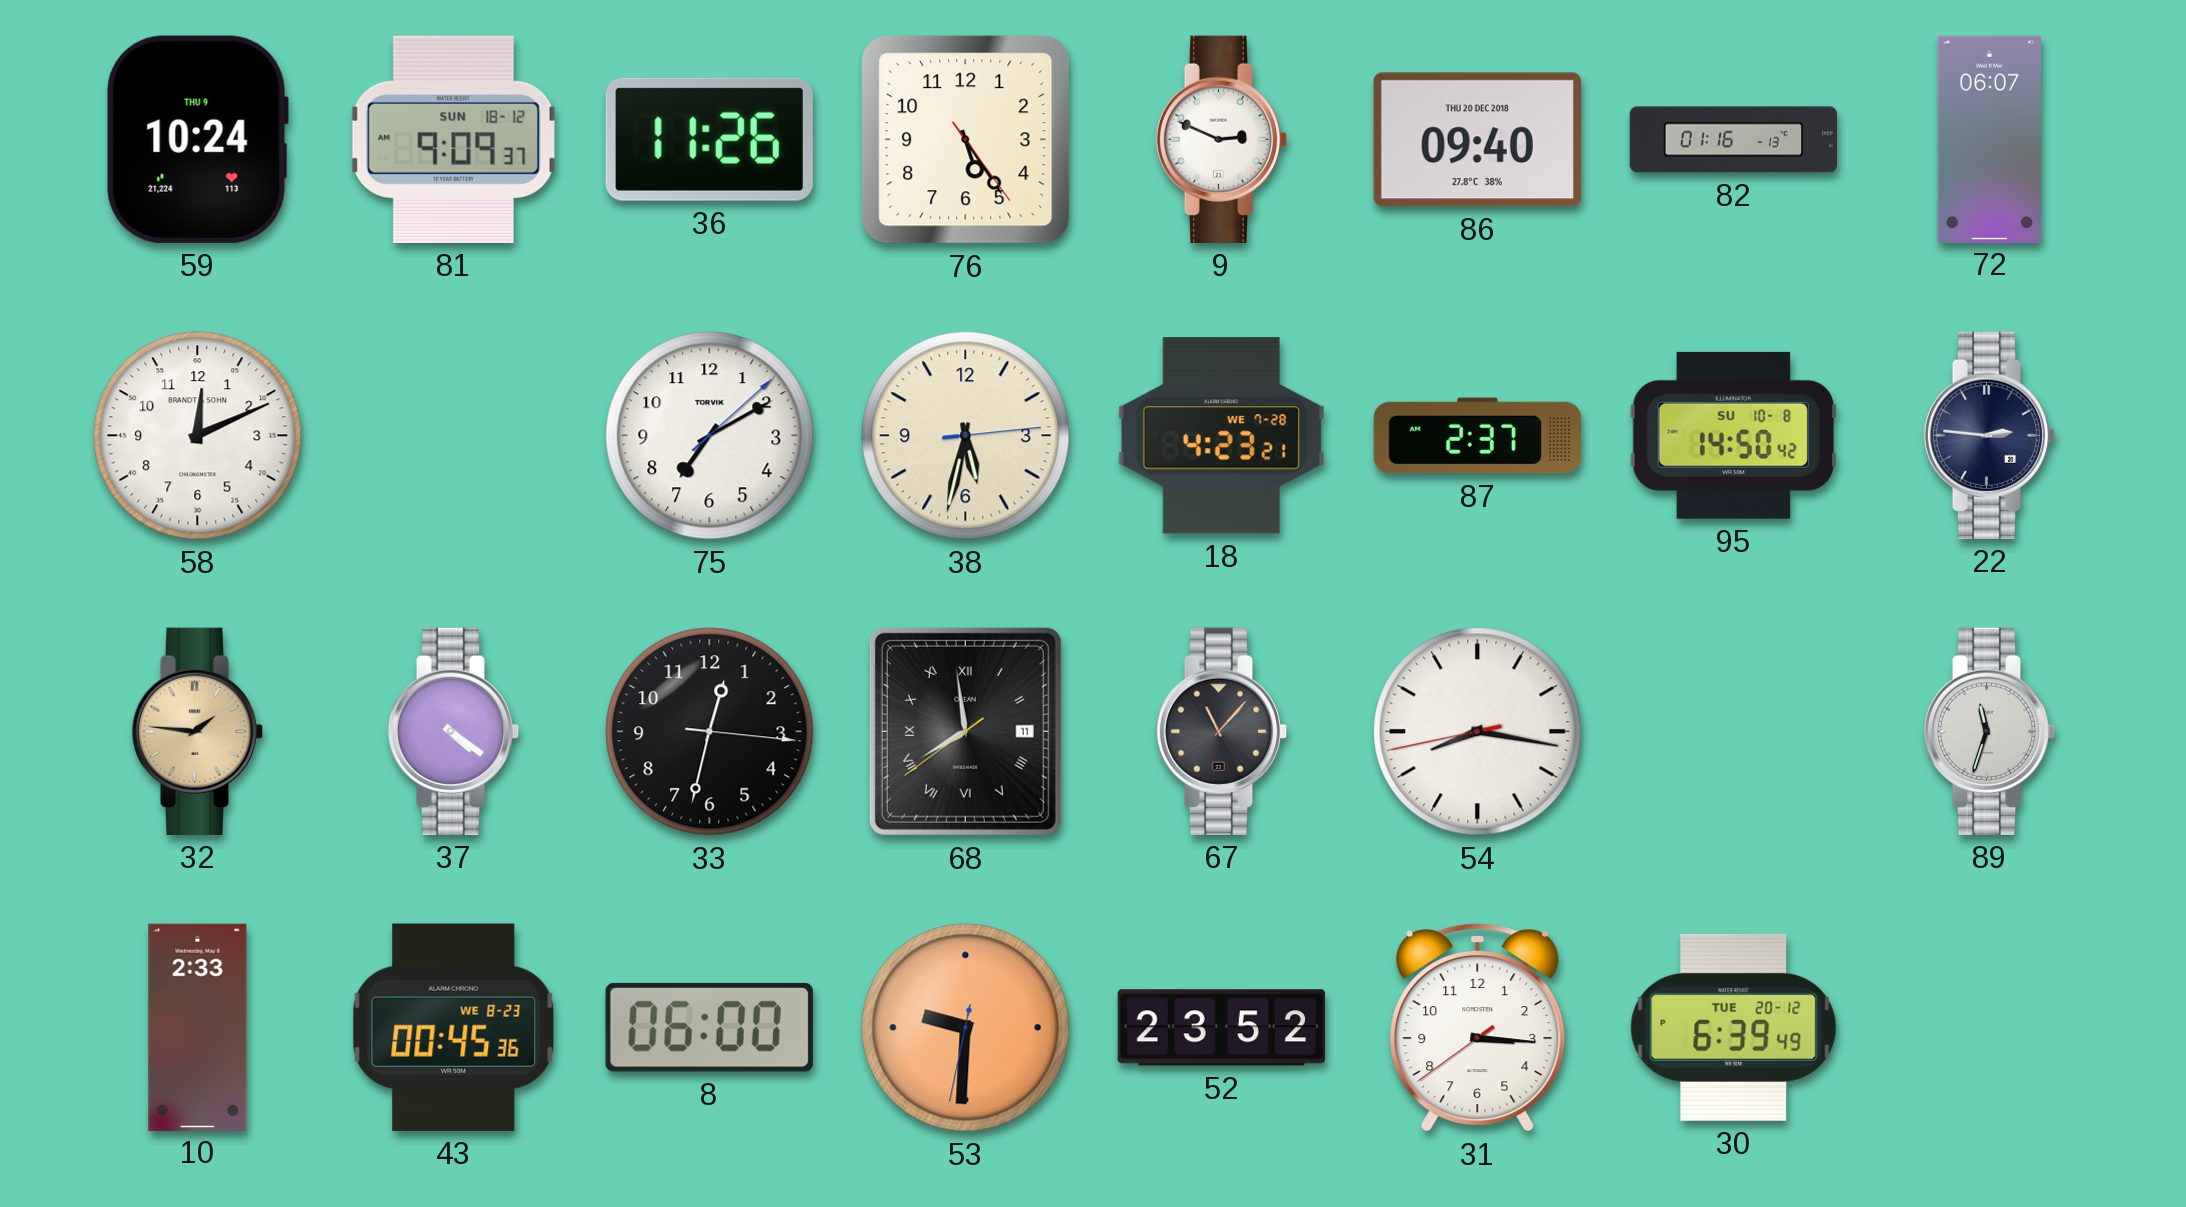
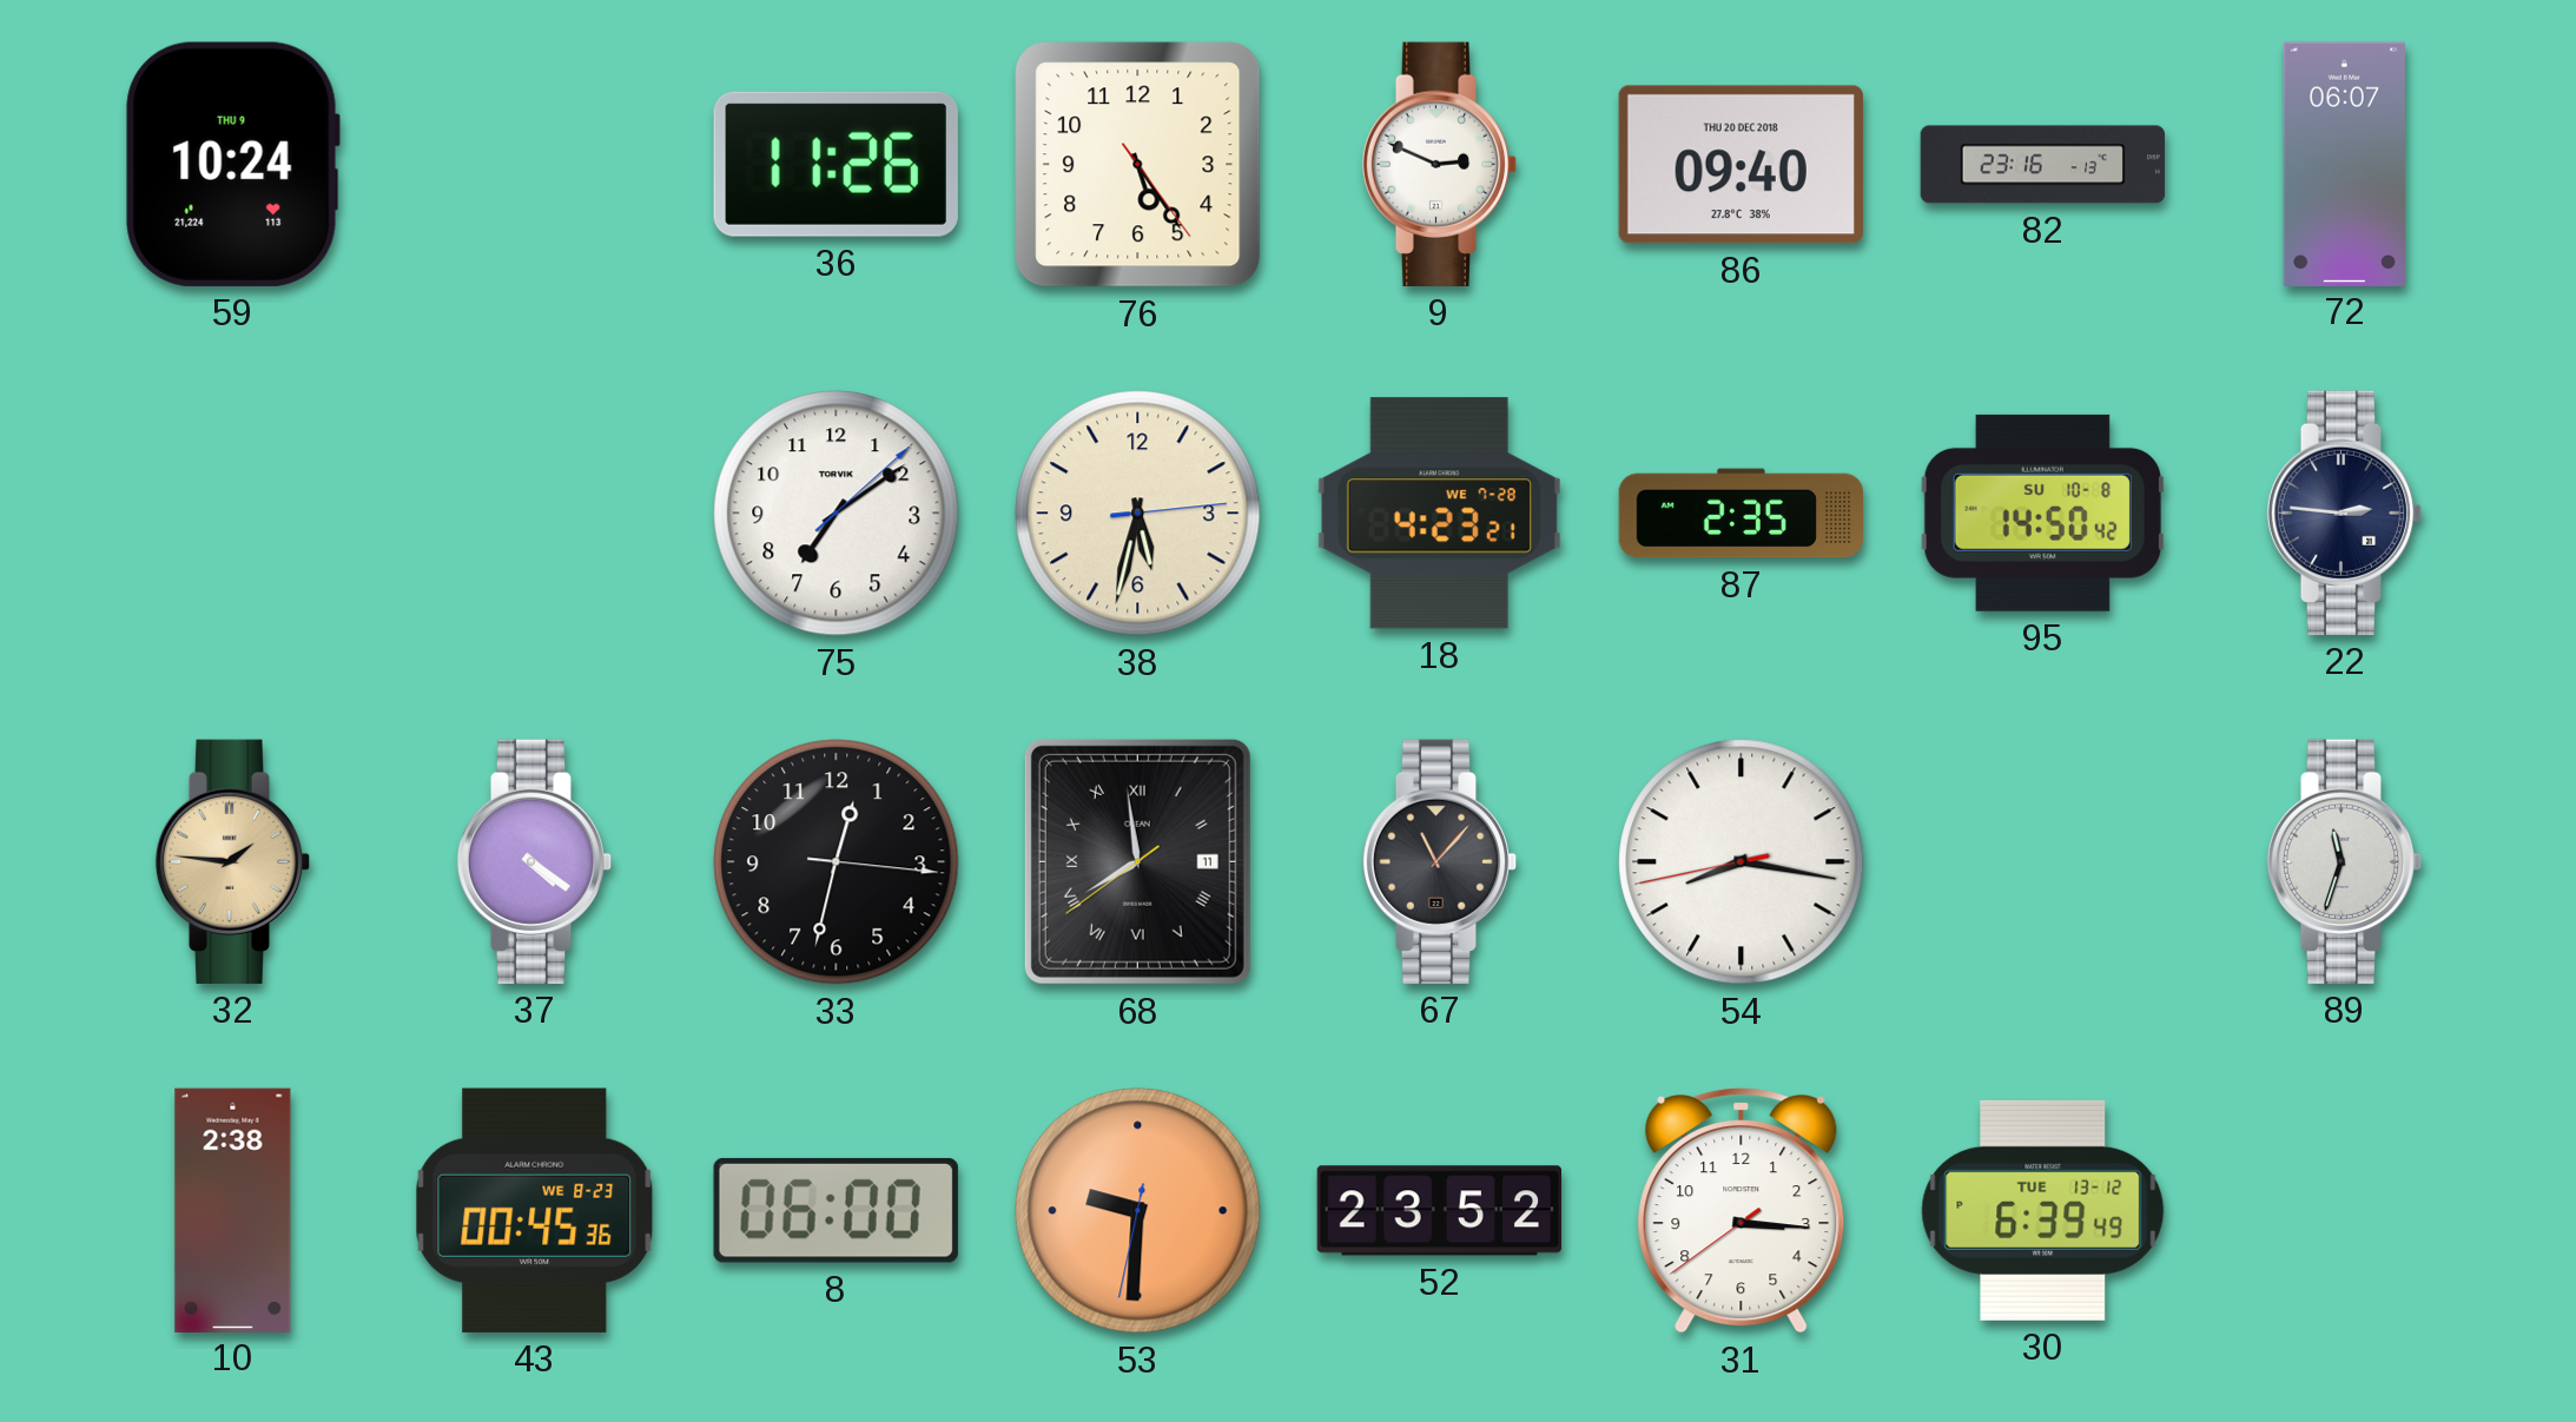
81: 9:09 -> none
82: 01:16 -> 23:16
58: 12:11 -> none
75: 7:10 -> 7:09
87: 2:37 -> 2:35
10: 2:33 -> 2:38
30 date: TUE 20-12 -> TUE 13-12
